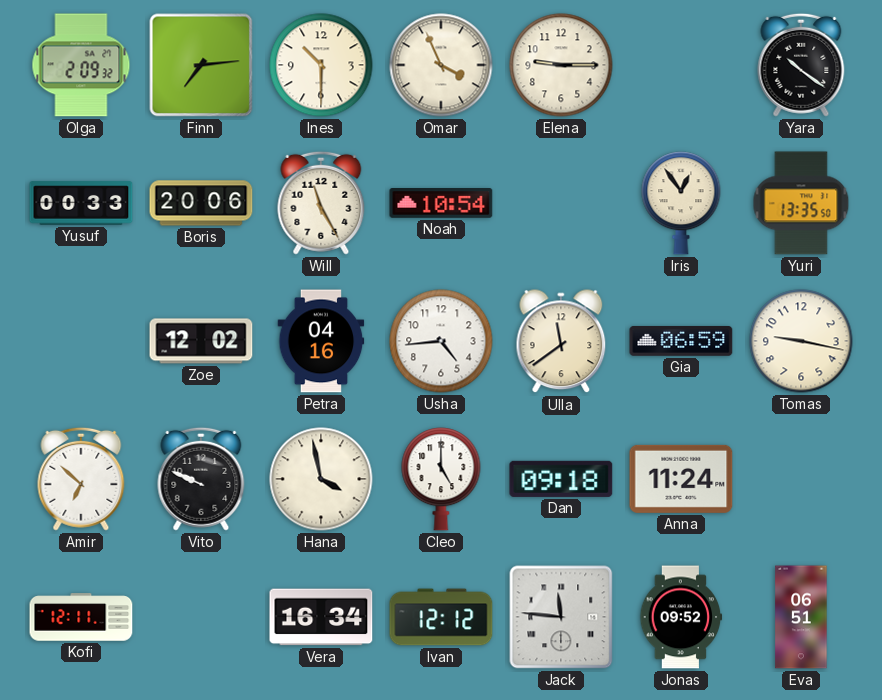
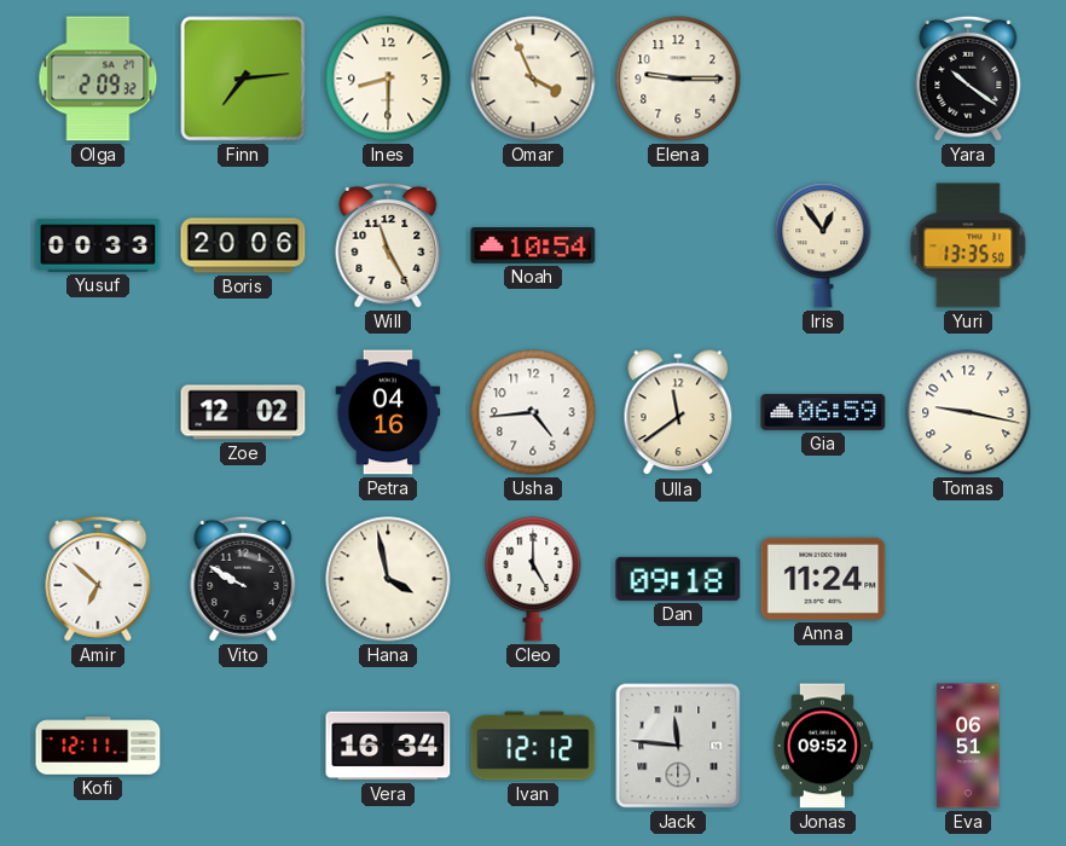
Ines: 10:30 -> 8:30
Vito: 9:49 -> 9:50
